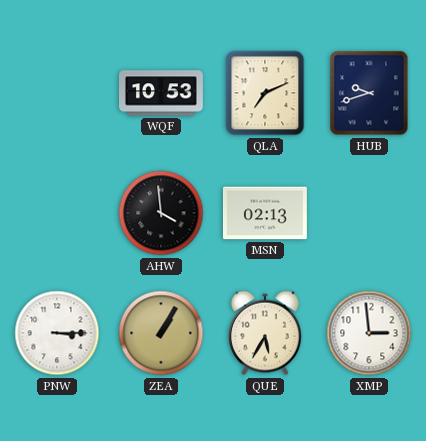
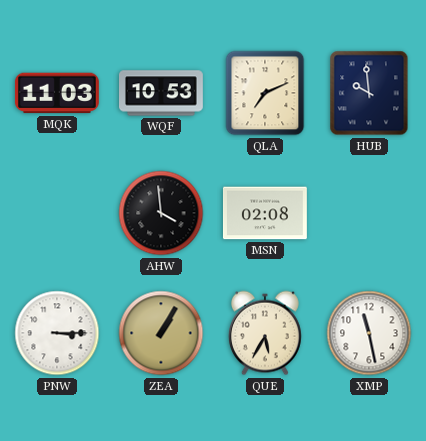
MQK: none -> 11:03
HUB: 9:42 -> 9:59
MSN: 02:13 -> 02:08
XMP: 2:59 -> 11:28
